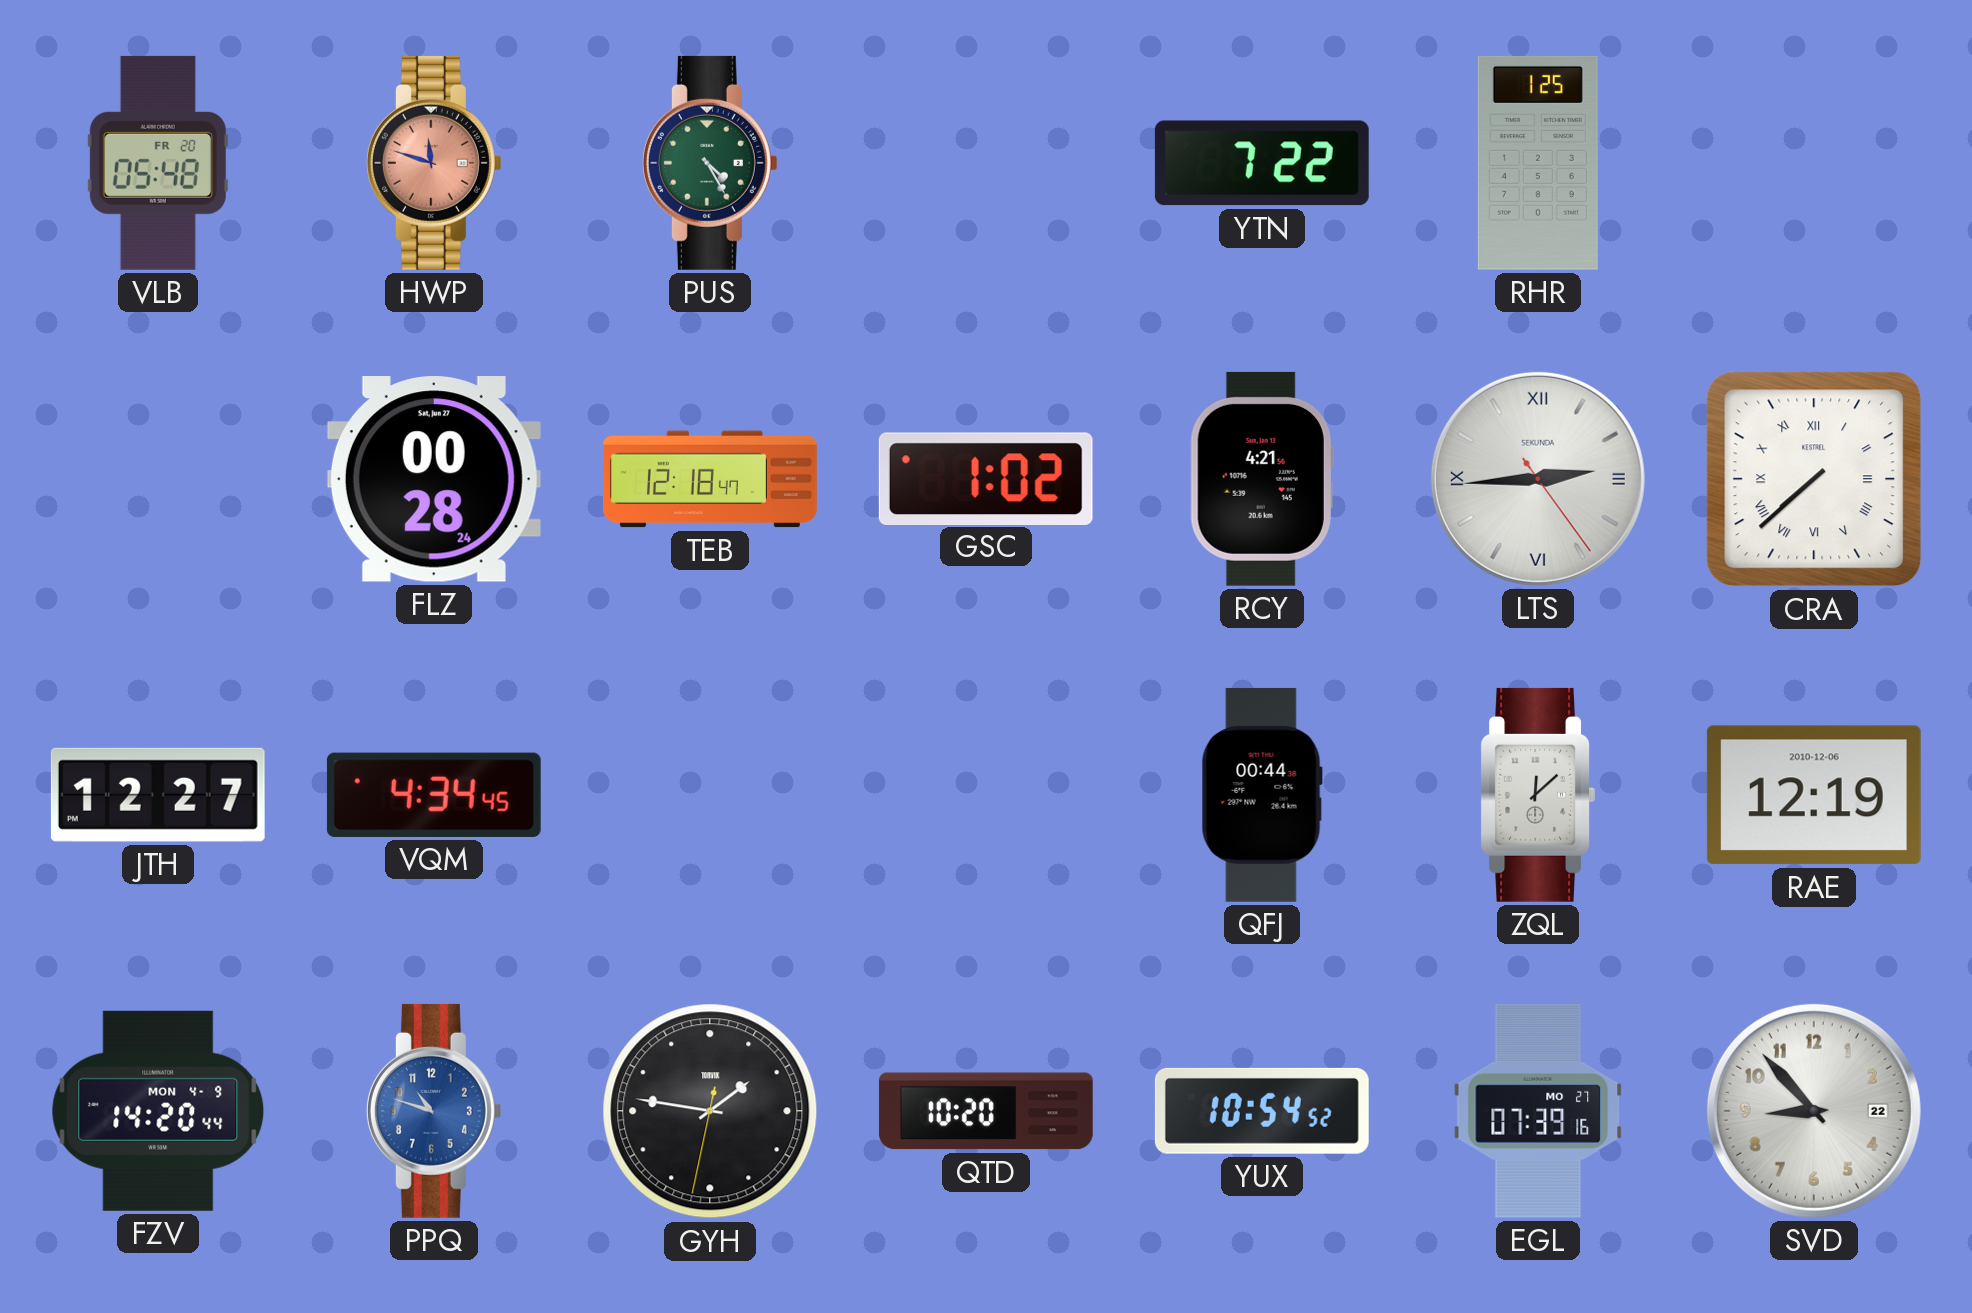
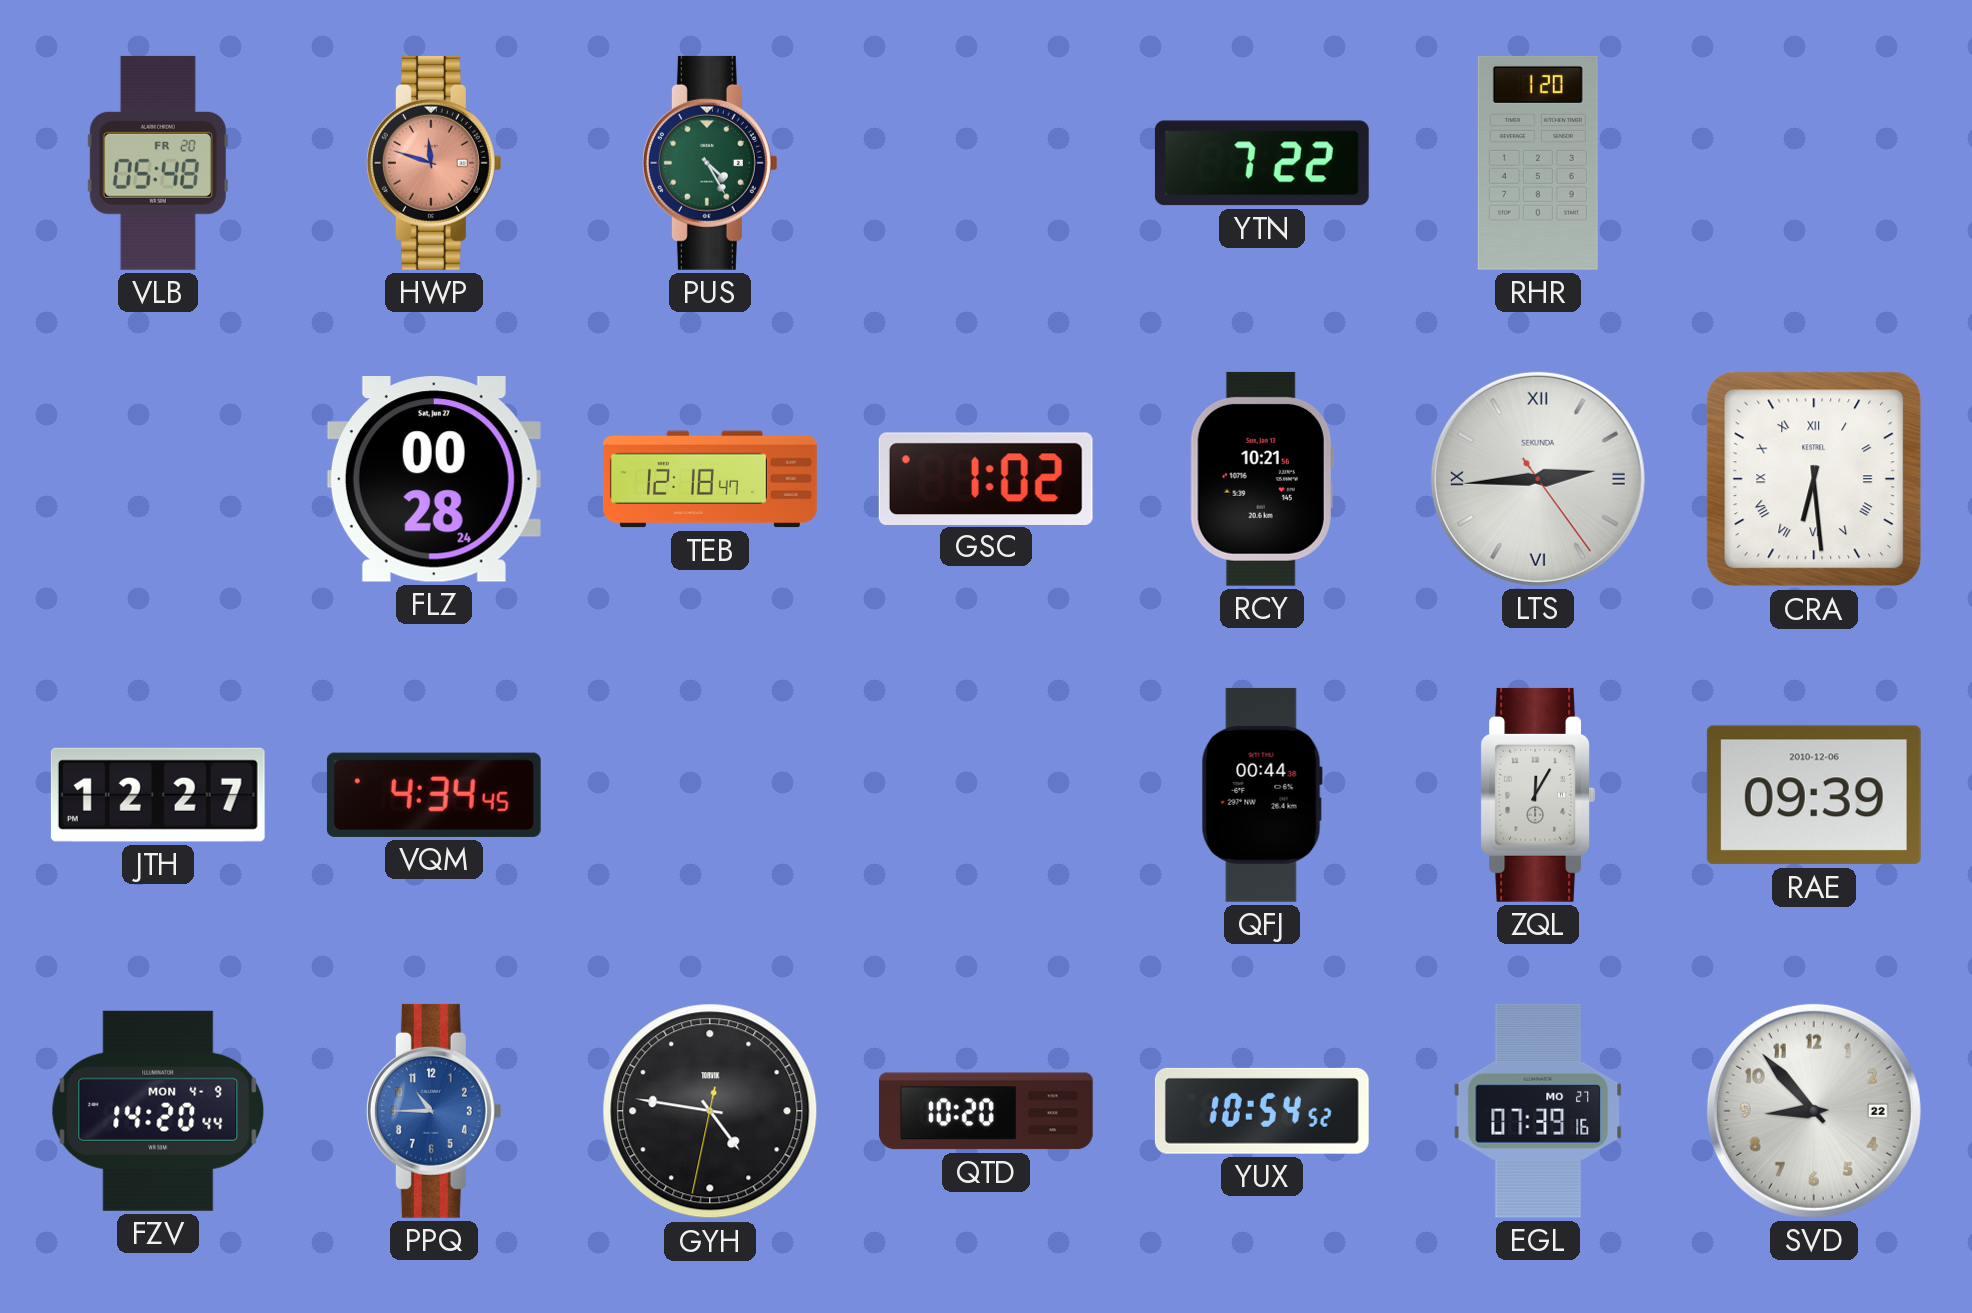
RHR: 1:25 -> 1:20
RCY: 4:21 -> 10:21
CRA: 7:38 -> 6:29
ZQL: 12:08 -> 12:05
RAE: 12:19 -> 09:39
PPQ: 10:48 -> 10:45
GYH: 1:46 -> 4:46
